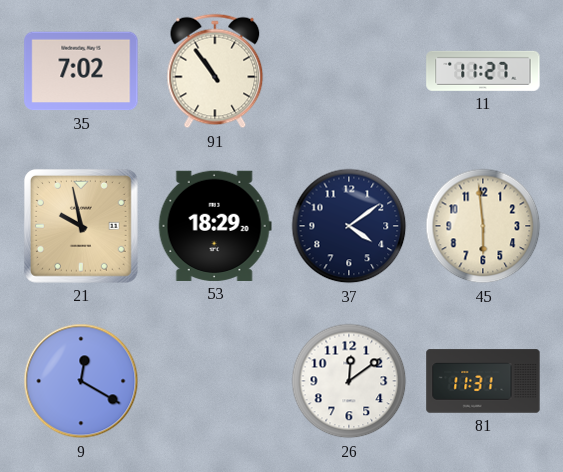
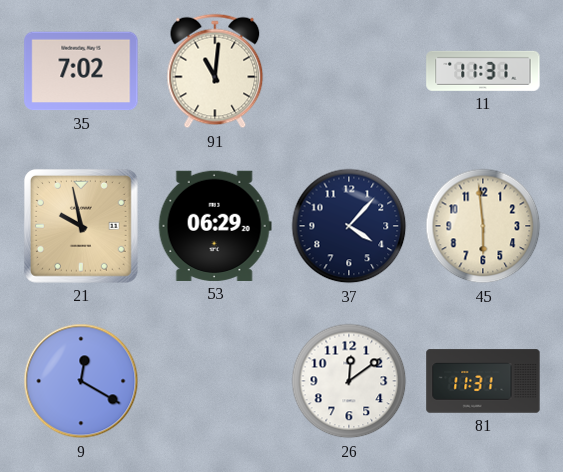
91: 10:54 -> 11:01
11: 11:27 -> 11:31
53: 18:29 -> 06:29
37: 4:09 -> 4:07
